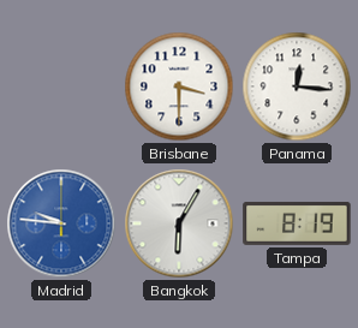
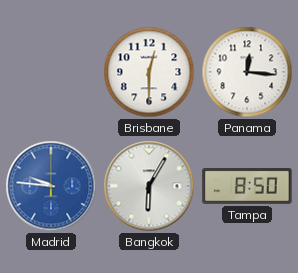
Brisbane: 3:30 -> 12:30
Tampa: 8:19 -> 8:50
